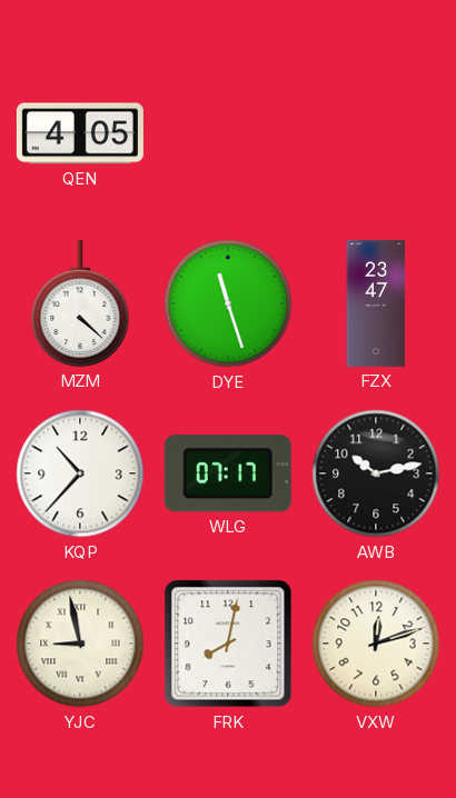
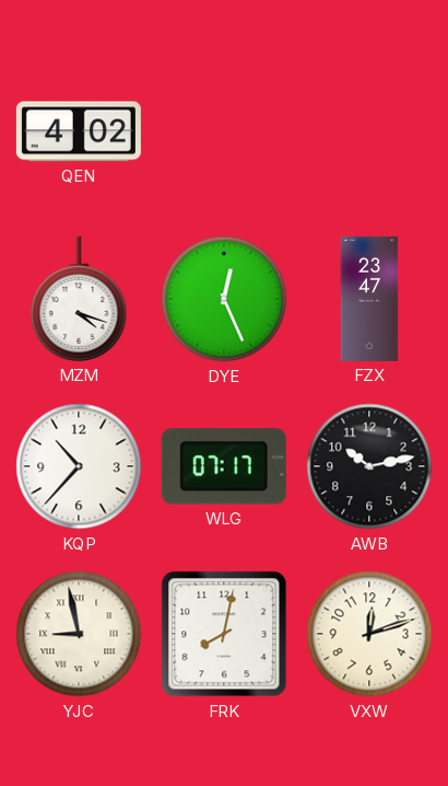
QEN: 4:05 -> 4:02
MZM: 4:22 -> 4:18
DYE: 11:27 -> 12:26
